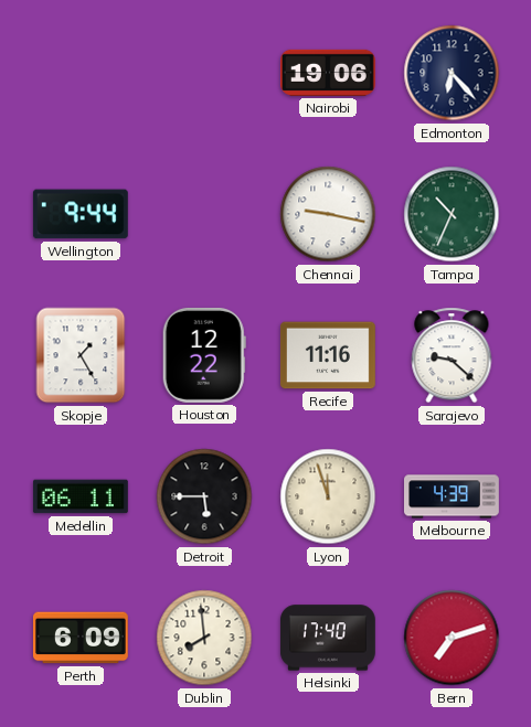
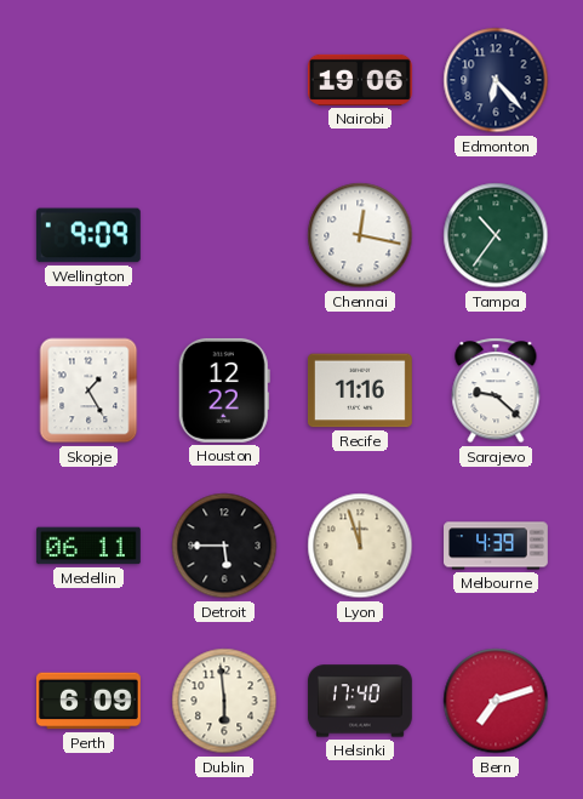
Wellington: 9:44 -> 9:09
Chennai: 9:17 -> 12:17
Tampa: 10:34 -> 10:36
Dublin: 7:59 -> 5:59
